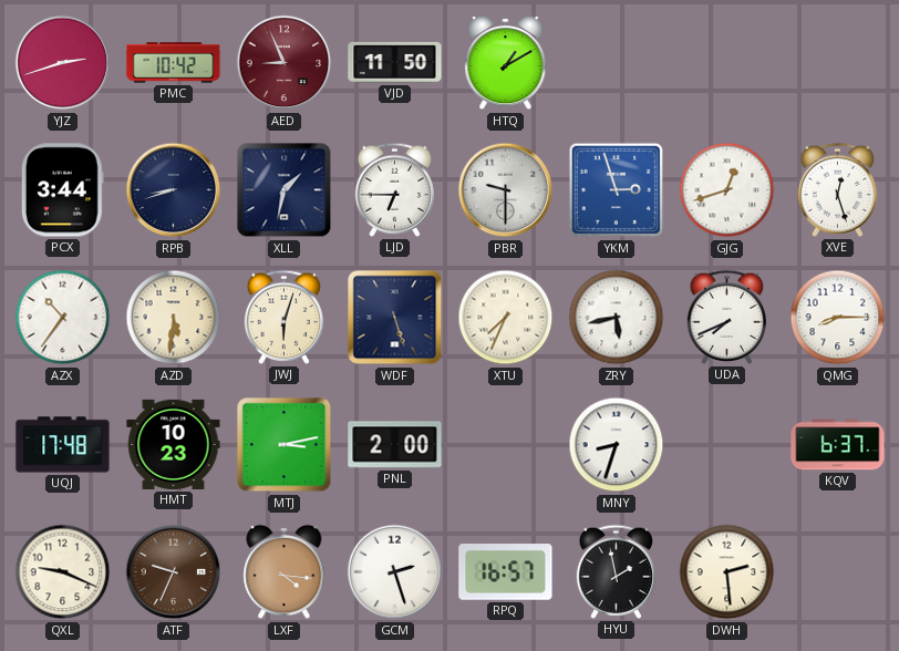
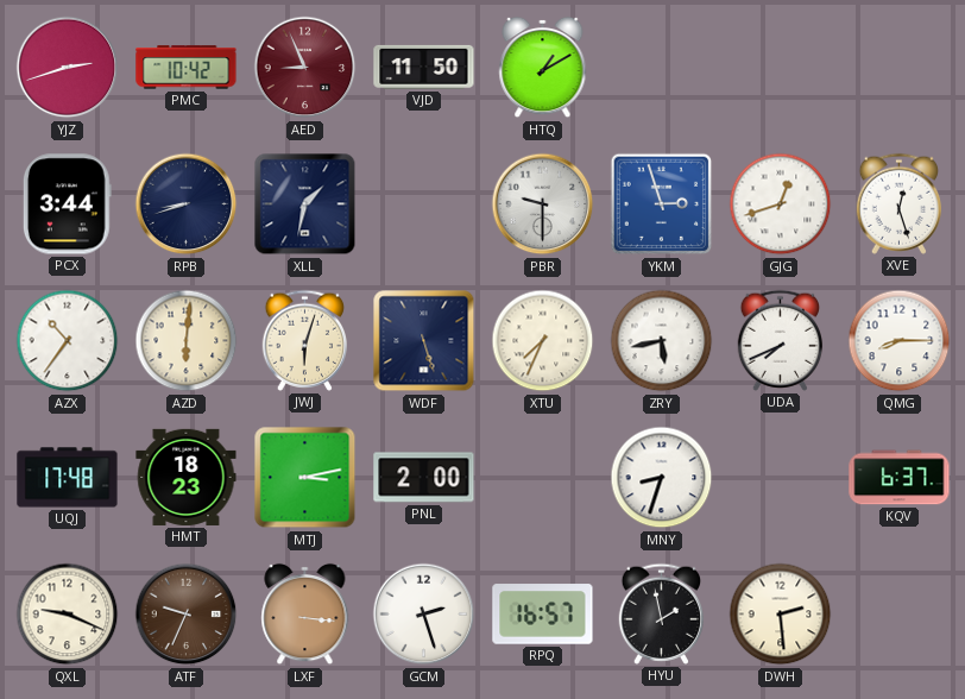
LJD: 6:45 -> none
AZD: 5:31 -> 6:01
HMT: 10:23 -> 18:23
LXF: 4:16 -> 3:16
